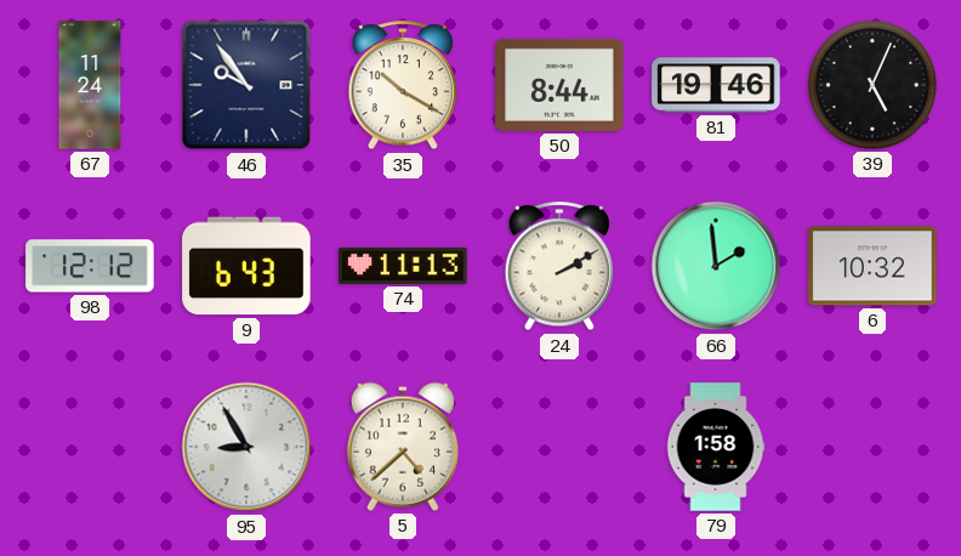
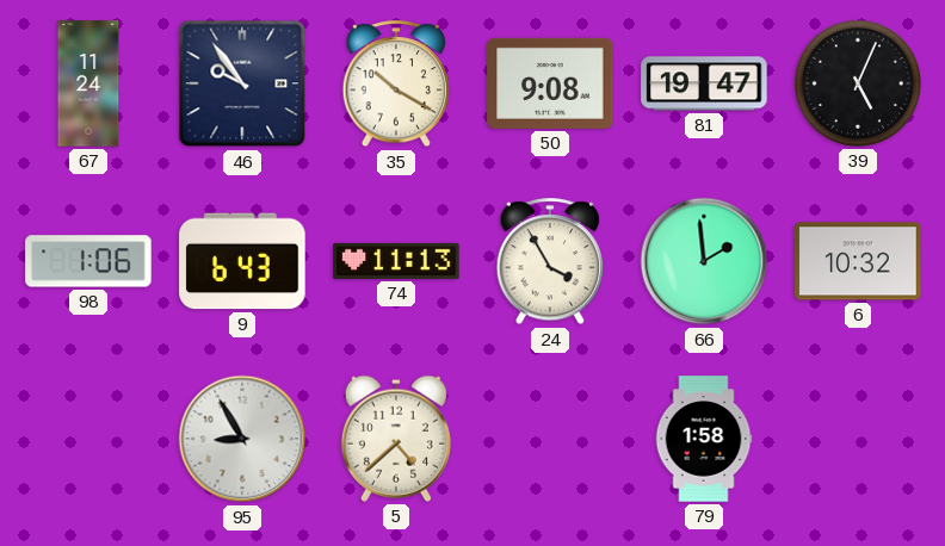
50: 8:44 -> 9:08
81: 19:46 -> 19:47
98: 12:12 -> 1:06
24: 2:10 -> 3:55
